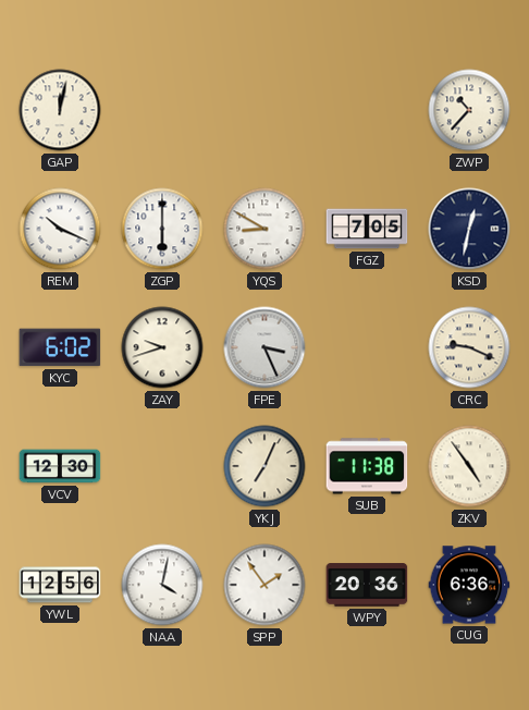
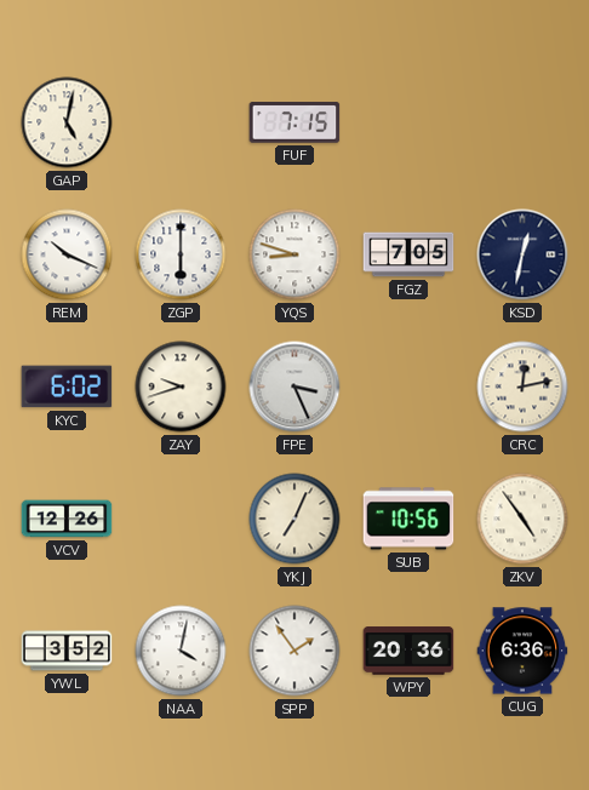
GAP: 12:02 -> 5:02
FUF: none -> 7:15
ZWP: 10:37 -> none
YQS: 8:50 -> 8:48
CRC: 9:19 -> 12:13
VCV: 12:30 -> 12:26
SUB: 11:38 -> 10:56
YWL: 12:56 -> 3:52
